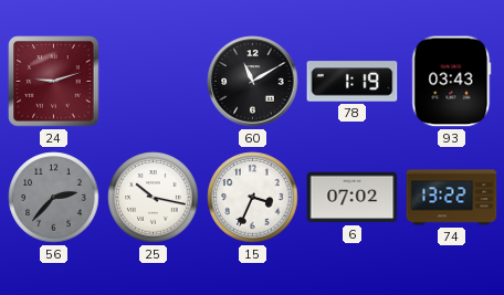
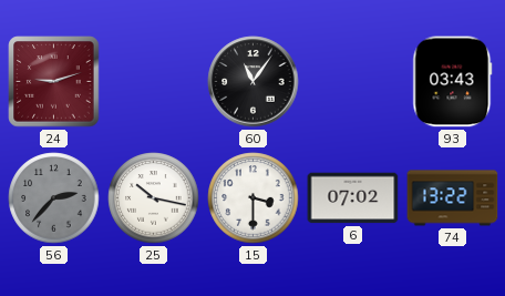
60: 11:10 -> 11:06
78: 1:19 -> none
15: 3:34 -> 3:30
